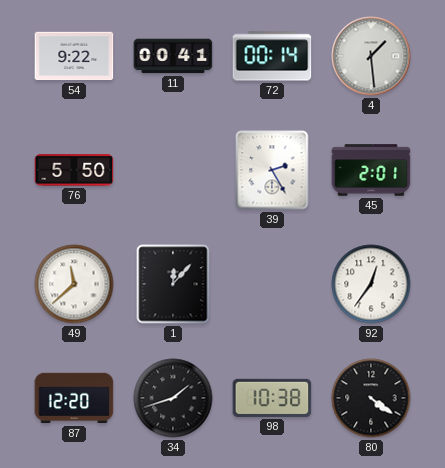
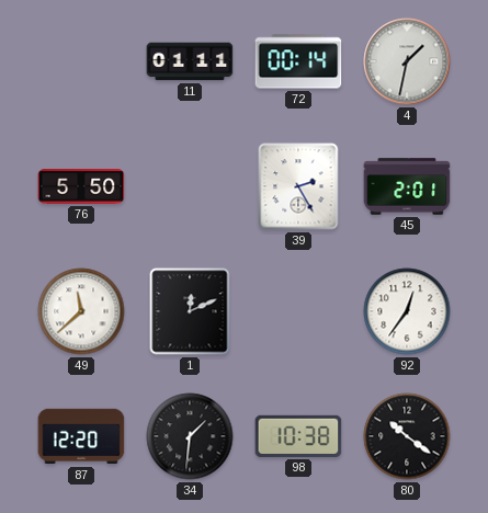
54: 9:22 -> none
11: 00:41 -> 01:11
4: 1:29 -> 1:32
1: 12:07 -> 12:11
34: 1:42 -> 1:31
80: 4:21 -> 10:21
